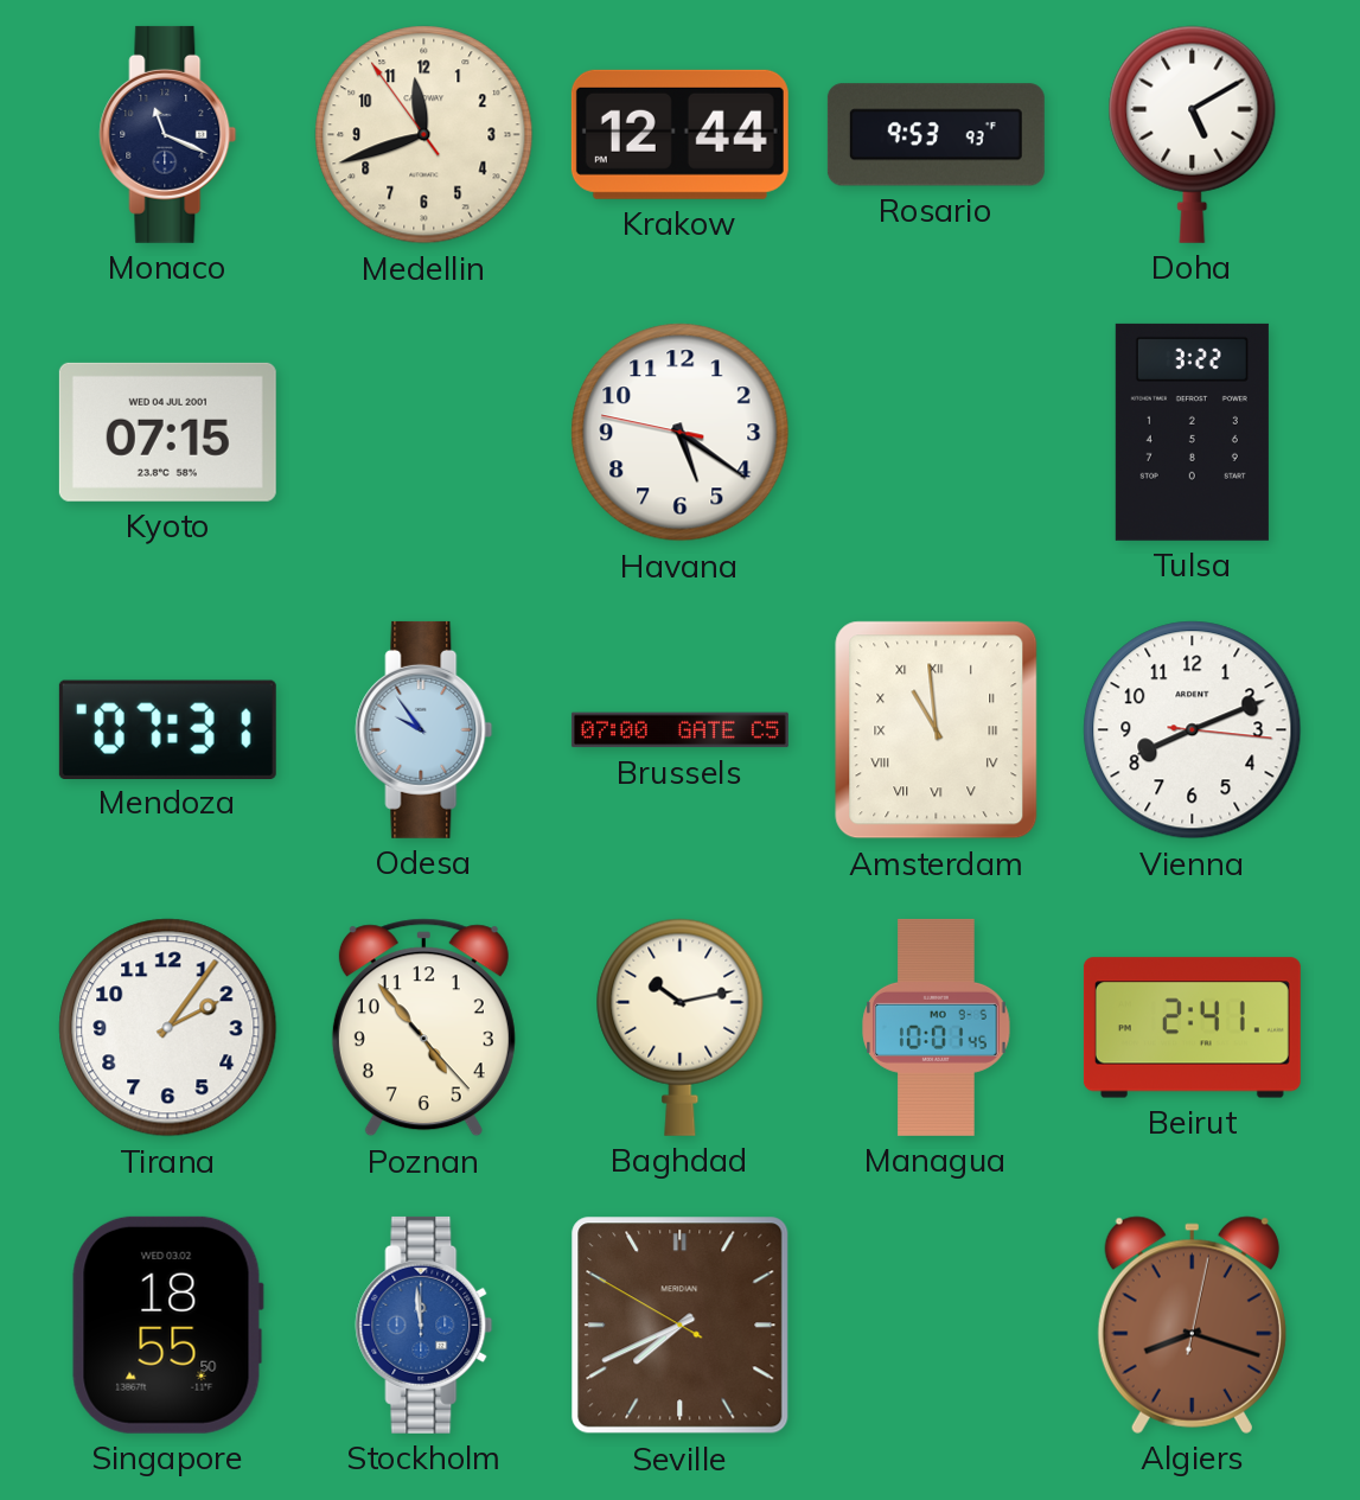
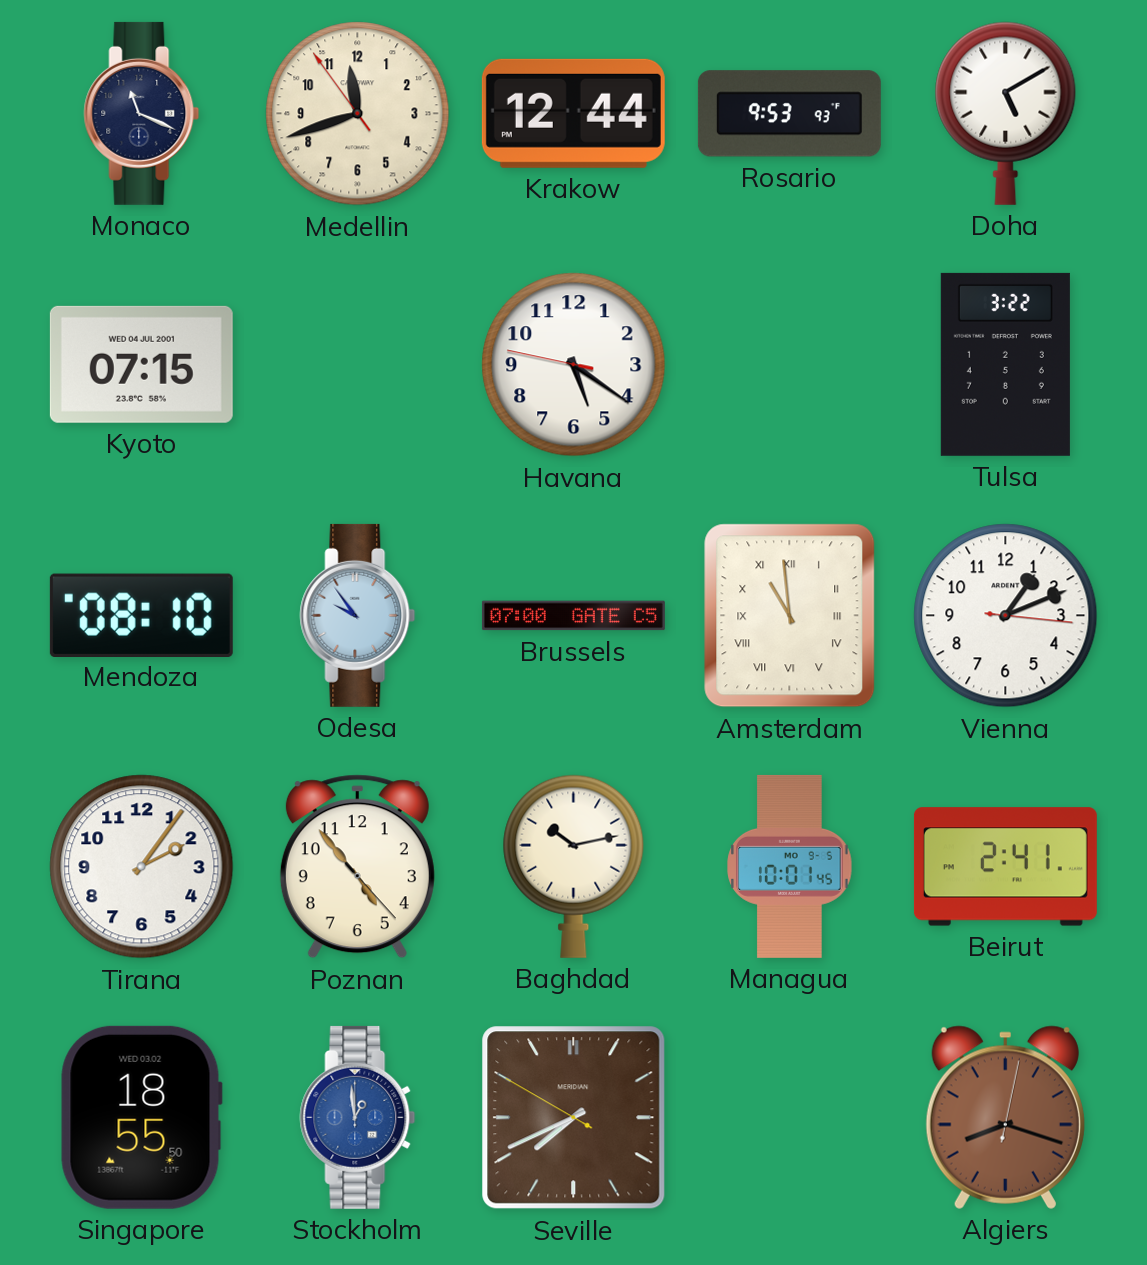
Mendoza: 07:31 -> 08:10
Vienna: 8:11 -> 1:11
Stockholm: 11:59 -> 12:59
